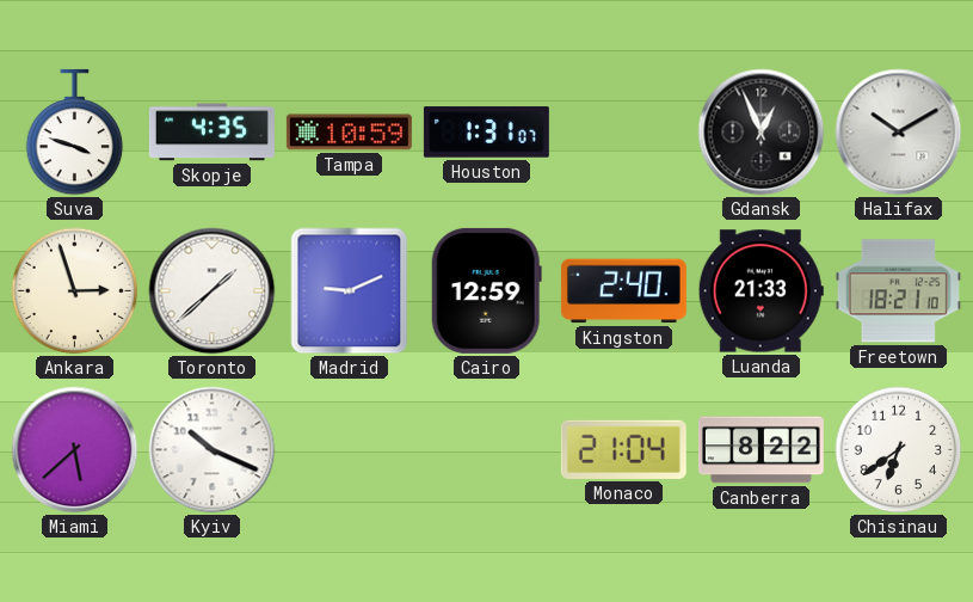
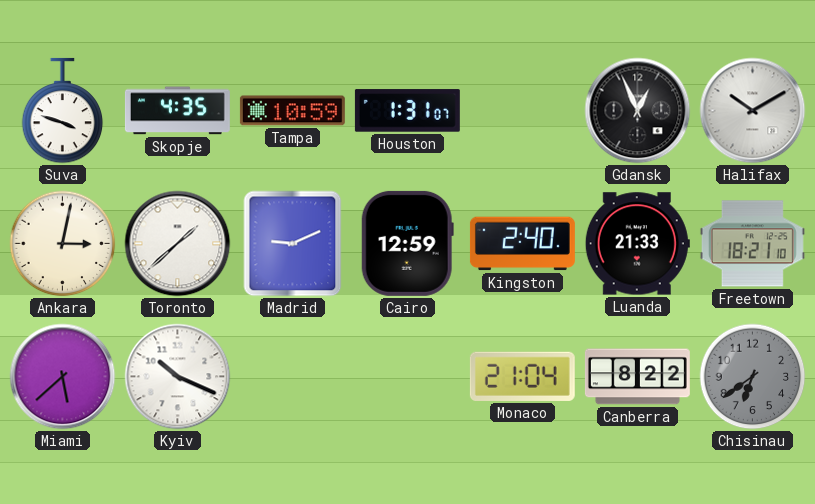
Ankara: 2:57 -> 3:02
Chisinau dial: white -> grey
